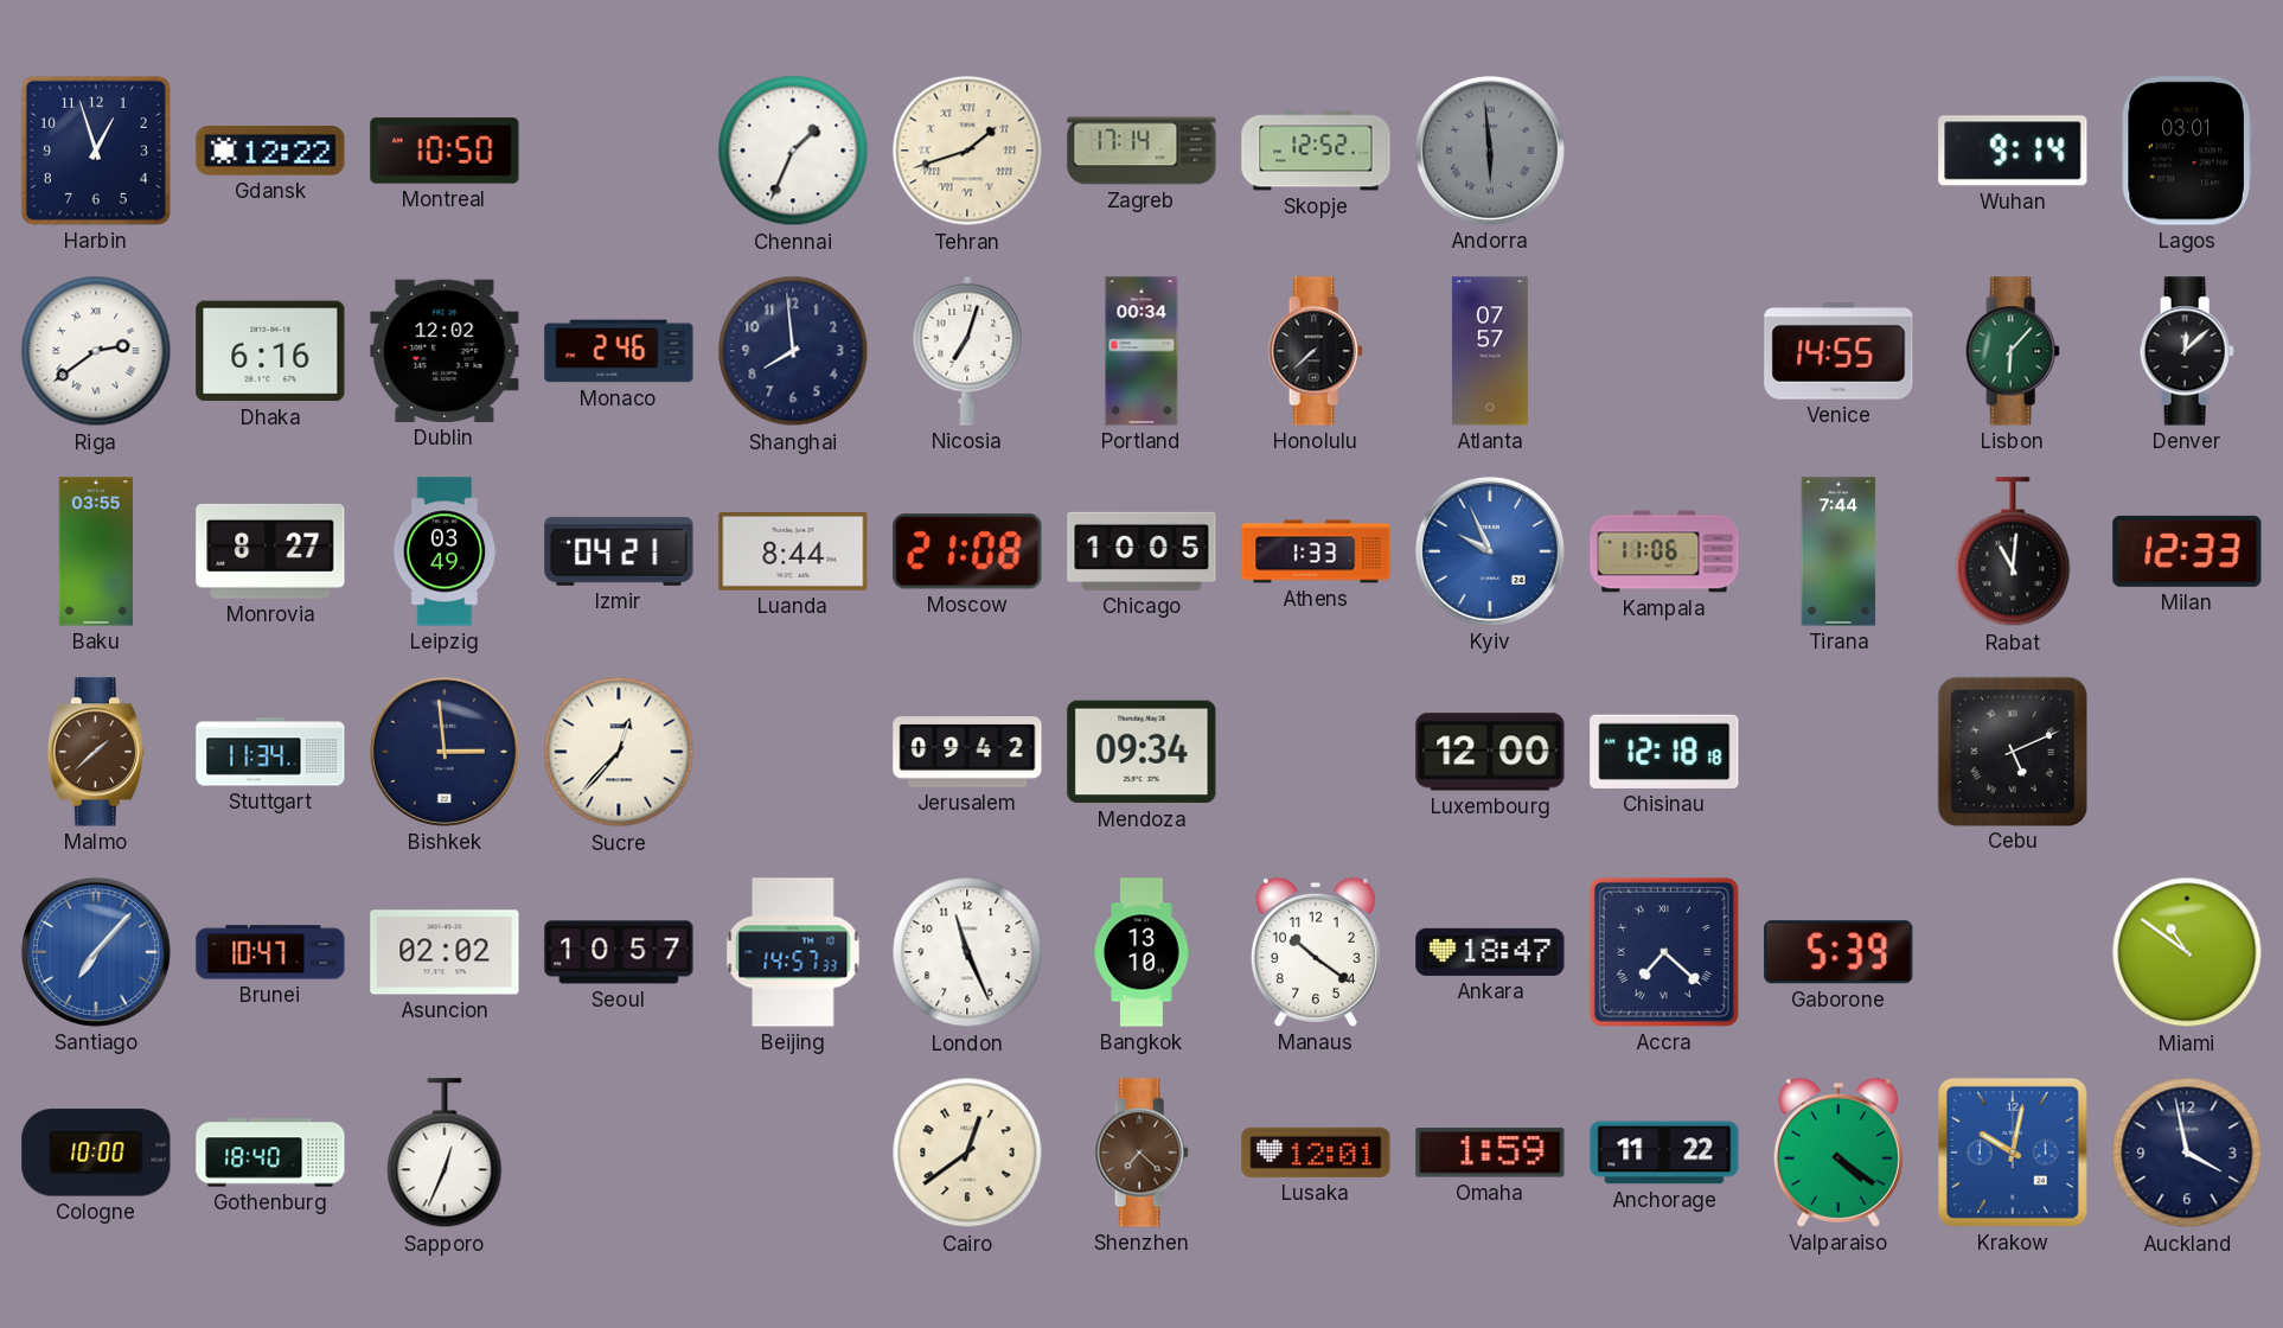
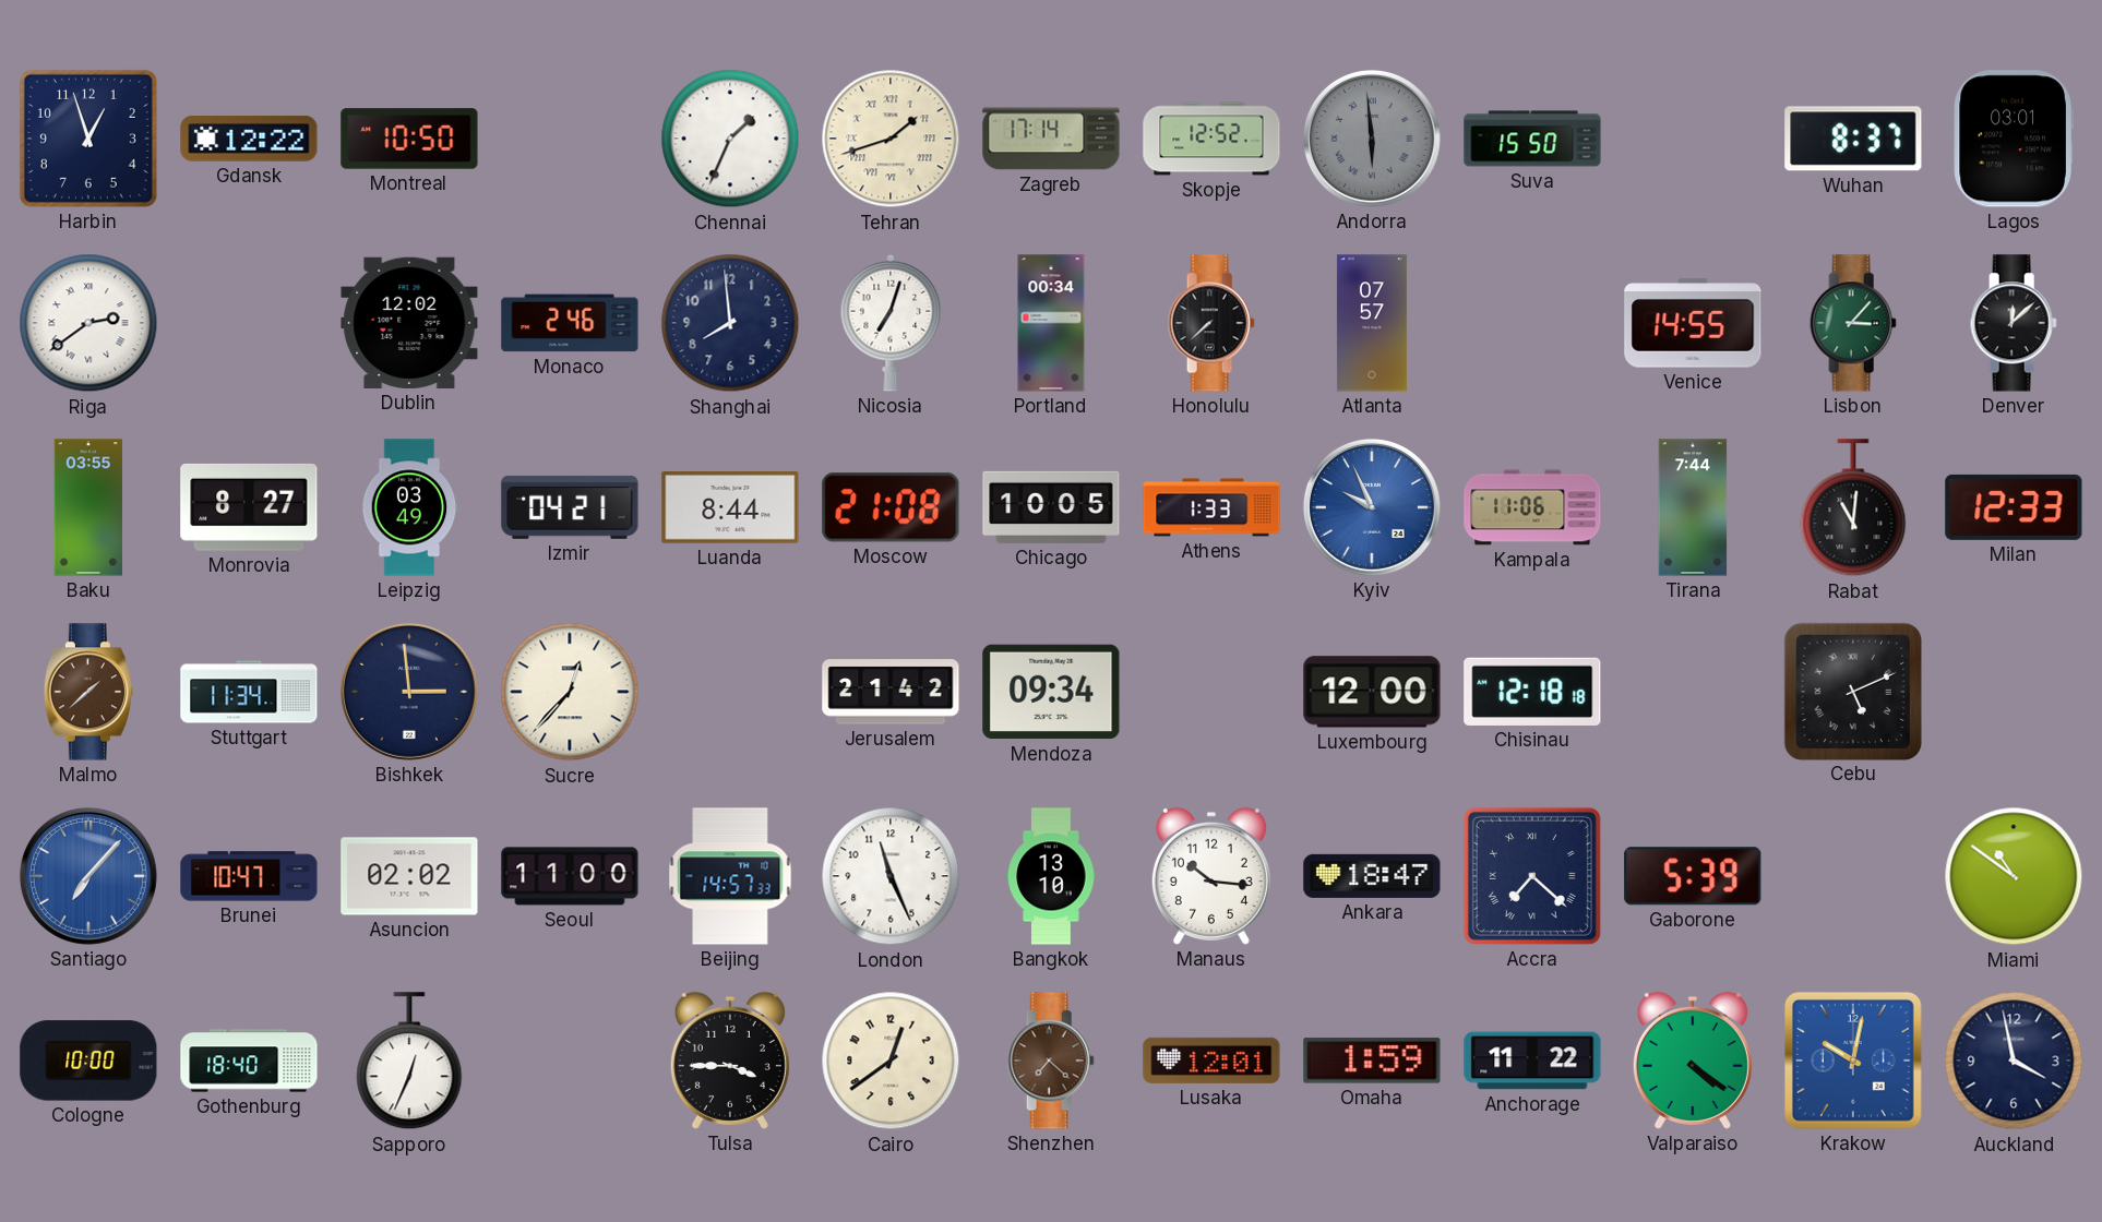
Suva: none -> 15:50
Wuhan: 9:14 -> 8:37
Dhaka: 6:16 -> none
Lisbon: 6:07 -> 3:07
Jerusalem: 09:42 -> 21:42
Seoul: 10:57 -> 11:00
Manaus: 10:21 -> 10:16
Tulsa: none -> 3:45
